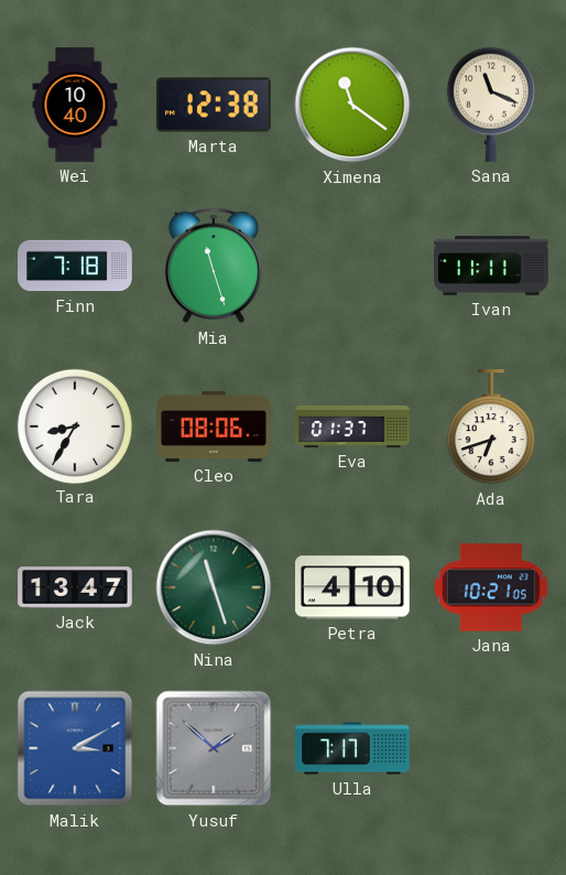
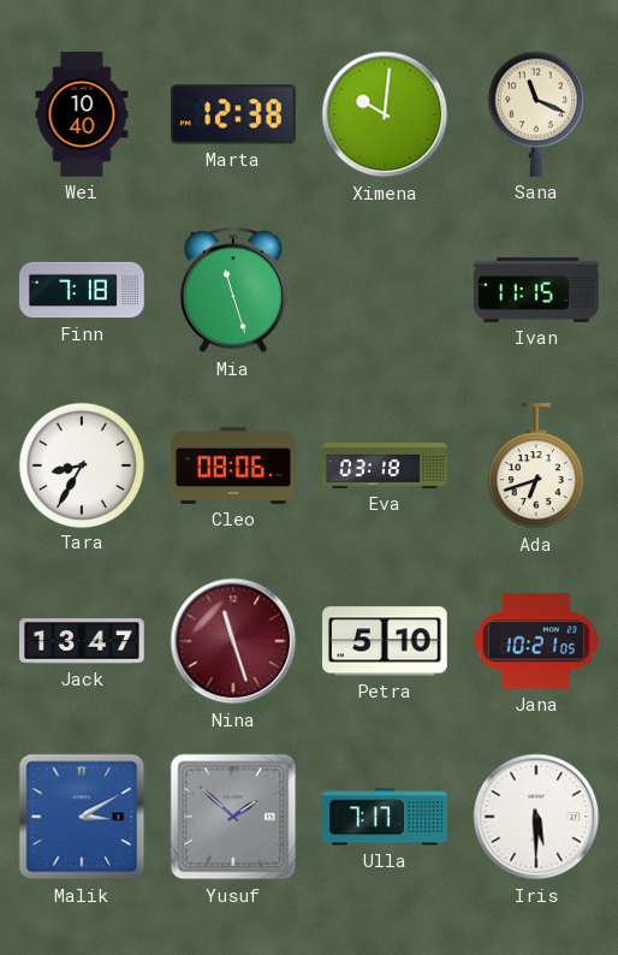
Ximena: 11:21 -> 10:01
Ivan: 11:11 -> 11:15
Eva: 01:37 -> 03:18
Nina dial: green -> burgundy
Petra: 4:10 -> 5:10
Iris: none -> 5:30
